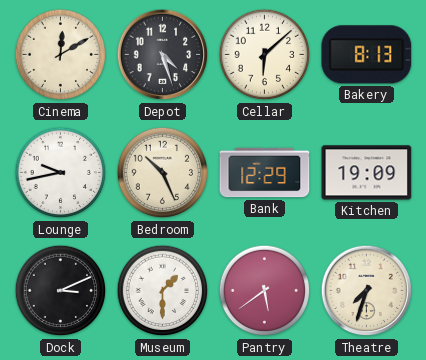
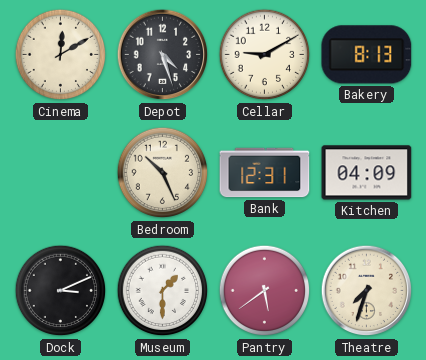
Cellar: 6:08 -> 9:10
Lounge: 9:43 -> none
Bank: 12:29 -> 12:31
Kitchen: 19:09 -> 04:09
